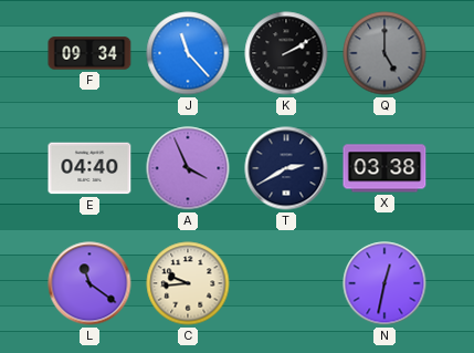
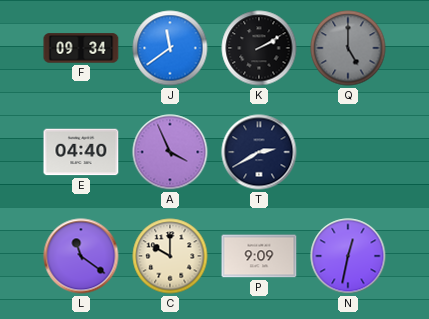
J: 11:23 -> 11:39
X: 03:38 -> none
C: 9:44 -> 10:00
P: none -> 9:09
